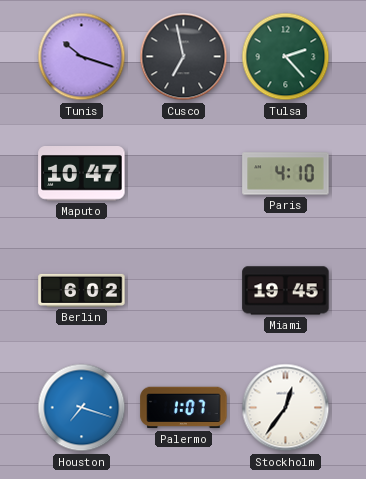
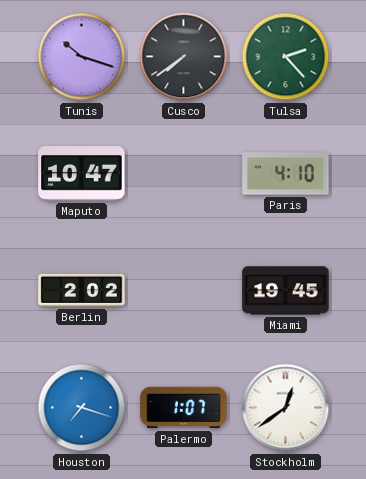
Cusco: 6:58 -> 7:39
Berlin: 6:02 -> 2:02
Stockholm: 12:36 -> 12:39
